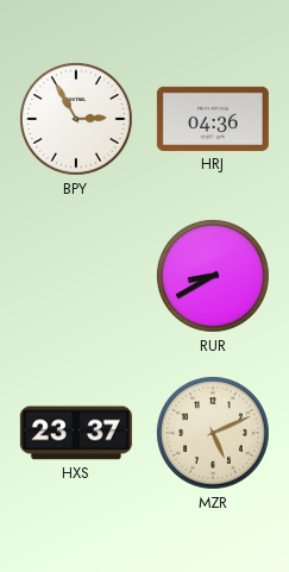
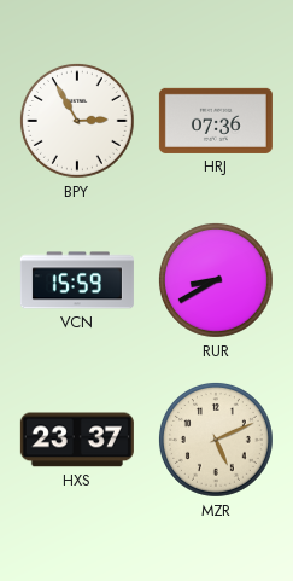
HRJ: 04:36 -> 07:36
VCN: none -> 15:59
